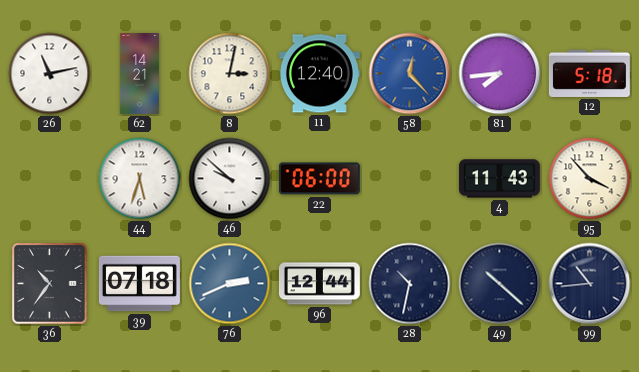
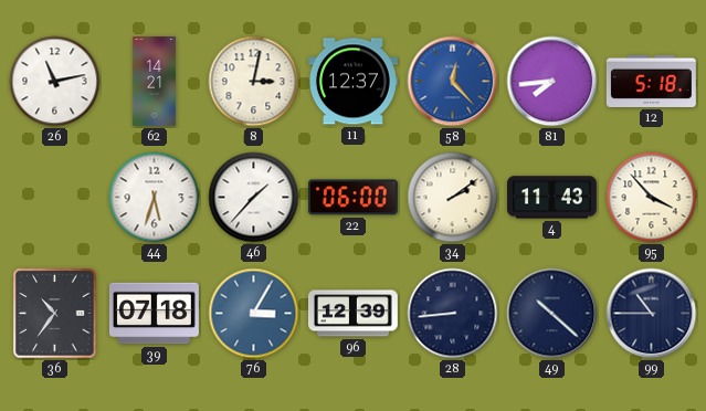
11: 12:40 -> 12:37
46: 9:52 -> 1:37
34: none -> 2:09
76: 2:41 -> 3:05
96: 12:44 -> 12:39
28: 10:32 -> 8:44
99: 10:44 -> 10:45
